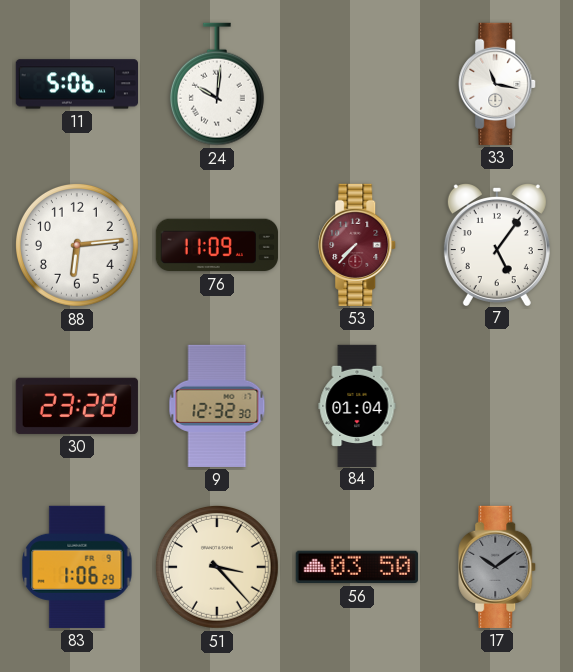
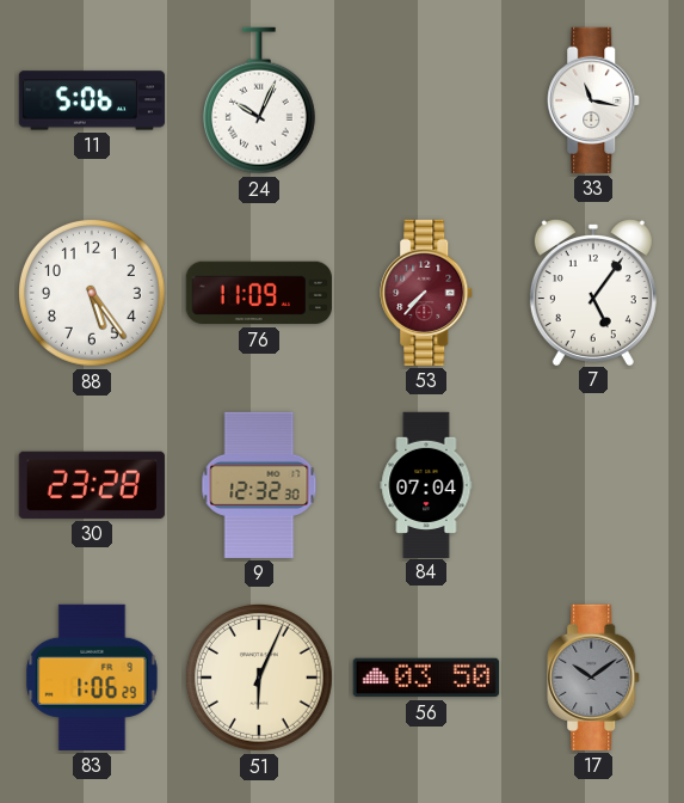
24: 10:01 -> 10:04
88: 6:14 -> 5:24
84: 01:04 -> 07:04
51: 3:23 -> 6:04
